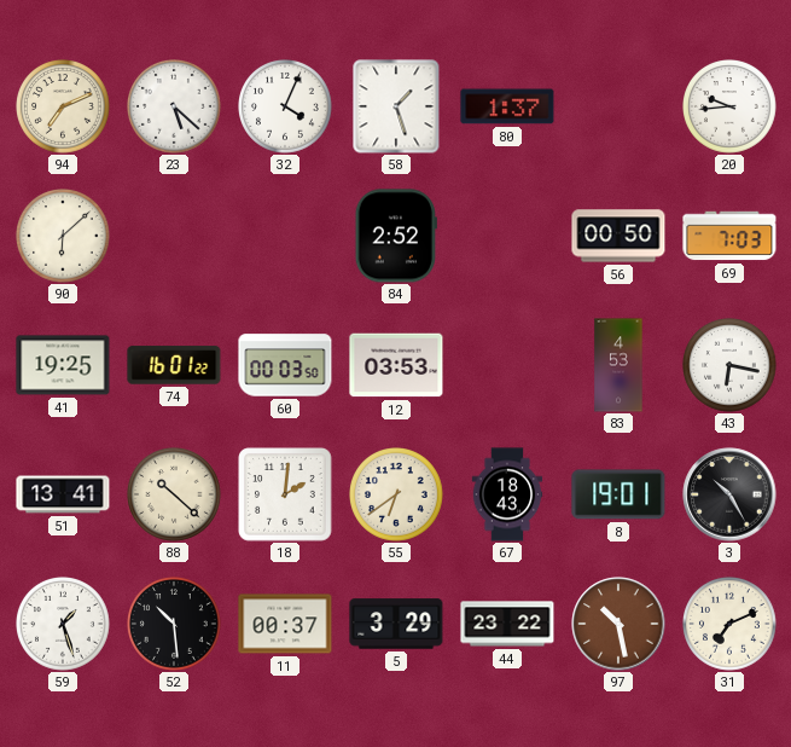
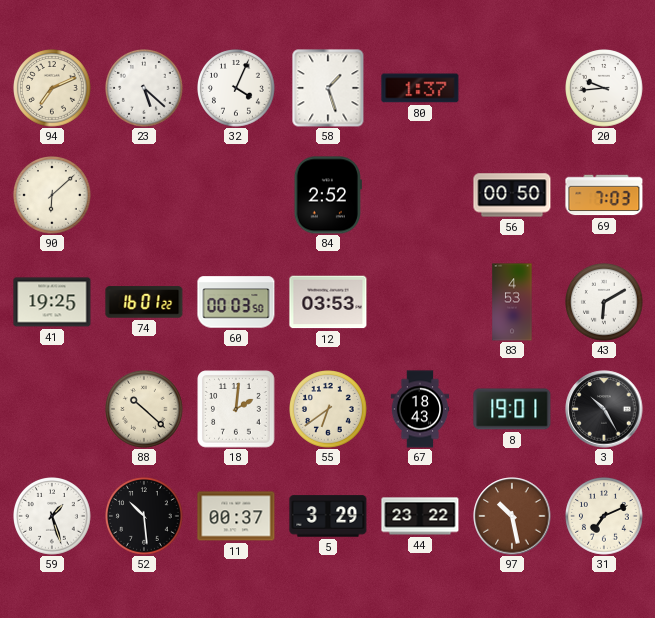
43: 6:17 -> 6:10
51: 13:41 -> none
